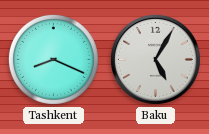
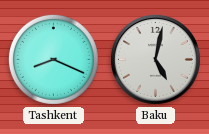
Baku: 5:05 -> 5:02
